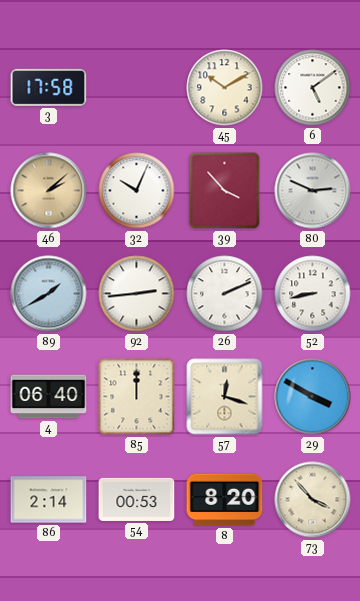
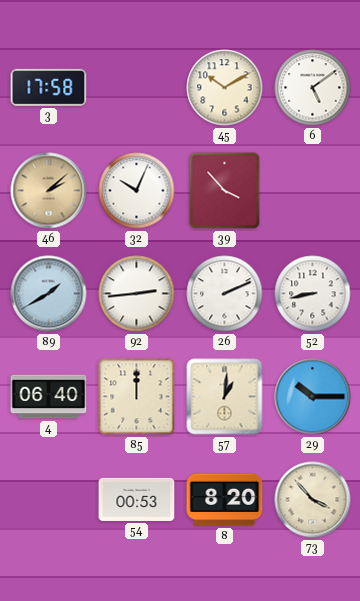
80: 2:49 -> none
57: 12:18 -> 1:01
29: 3:50 -> 10:15
86: 2:14 -> none
